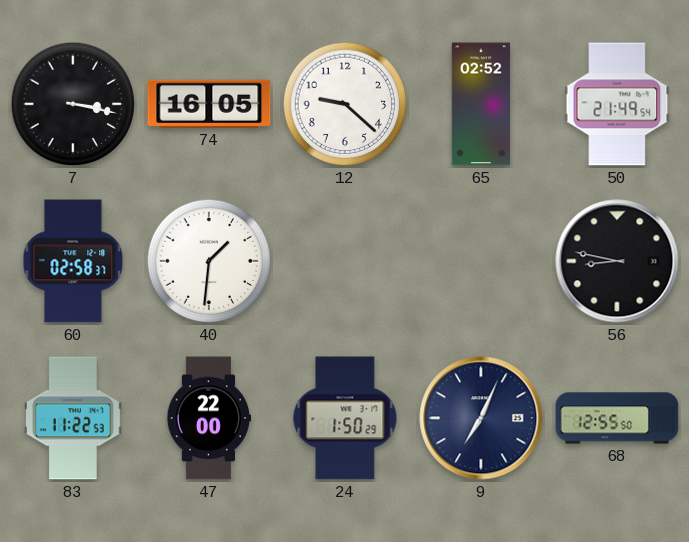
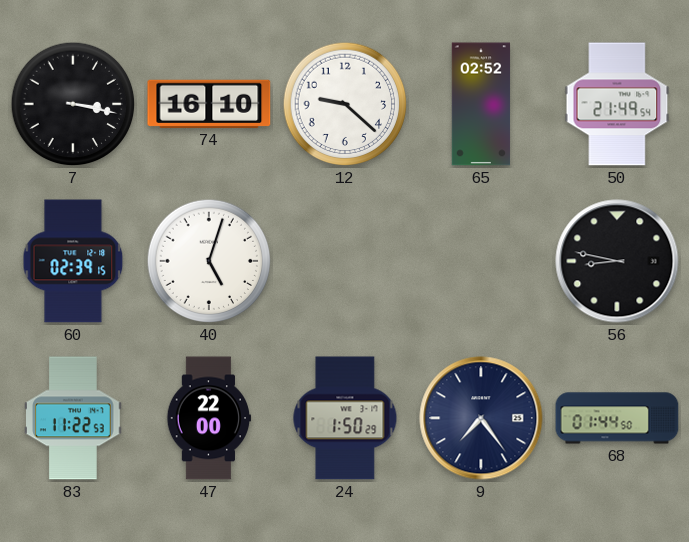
74: 16:05 -> 16:10
60: 02:58 -> 02:39
40: 1:31 -> 5:03
9: 7:04 -> 7:24
68: 12:55 -> 01:44
